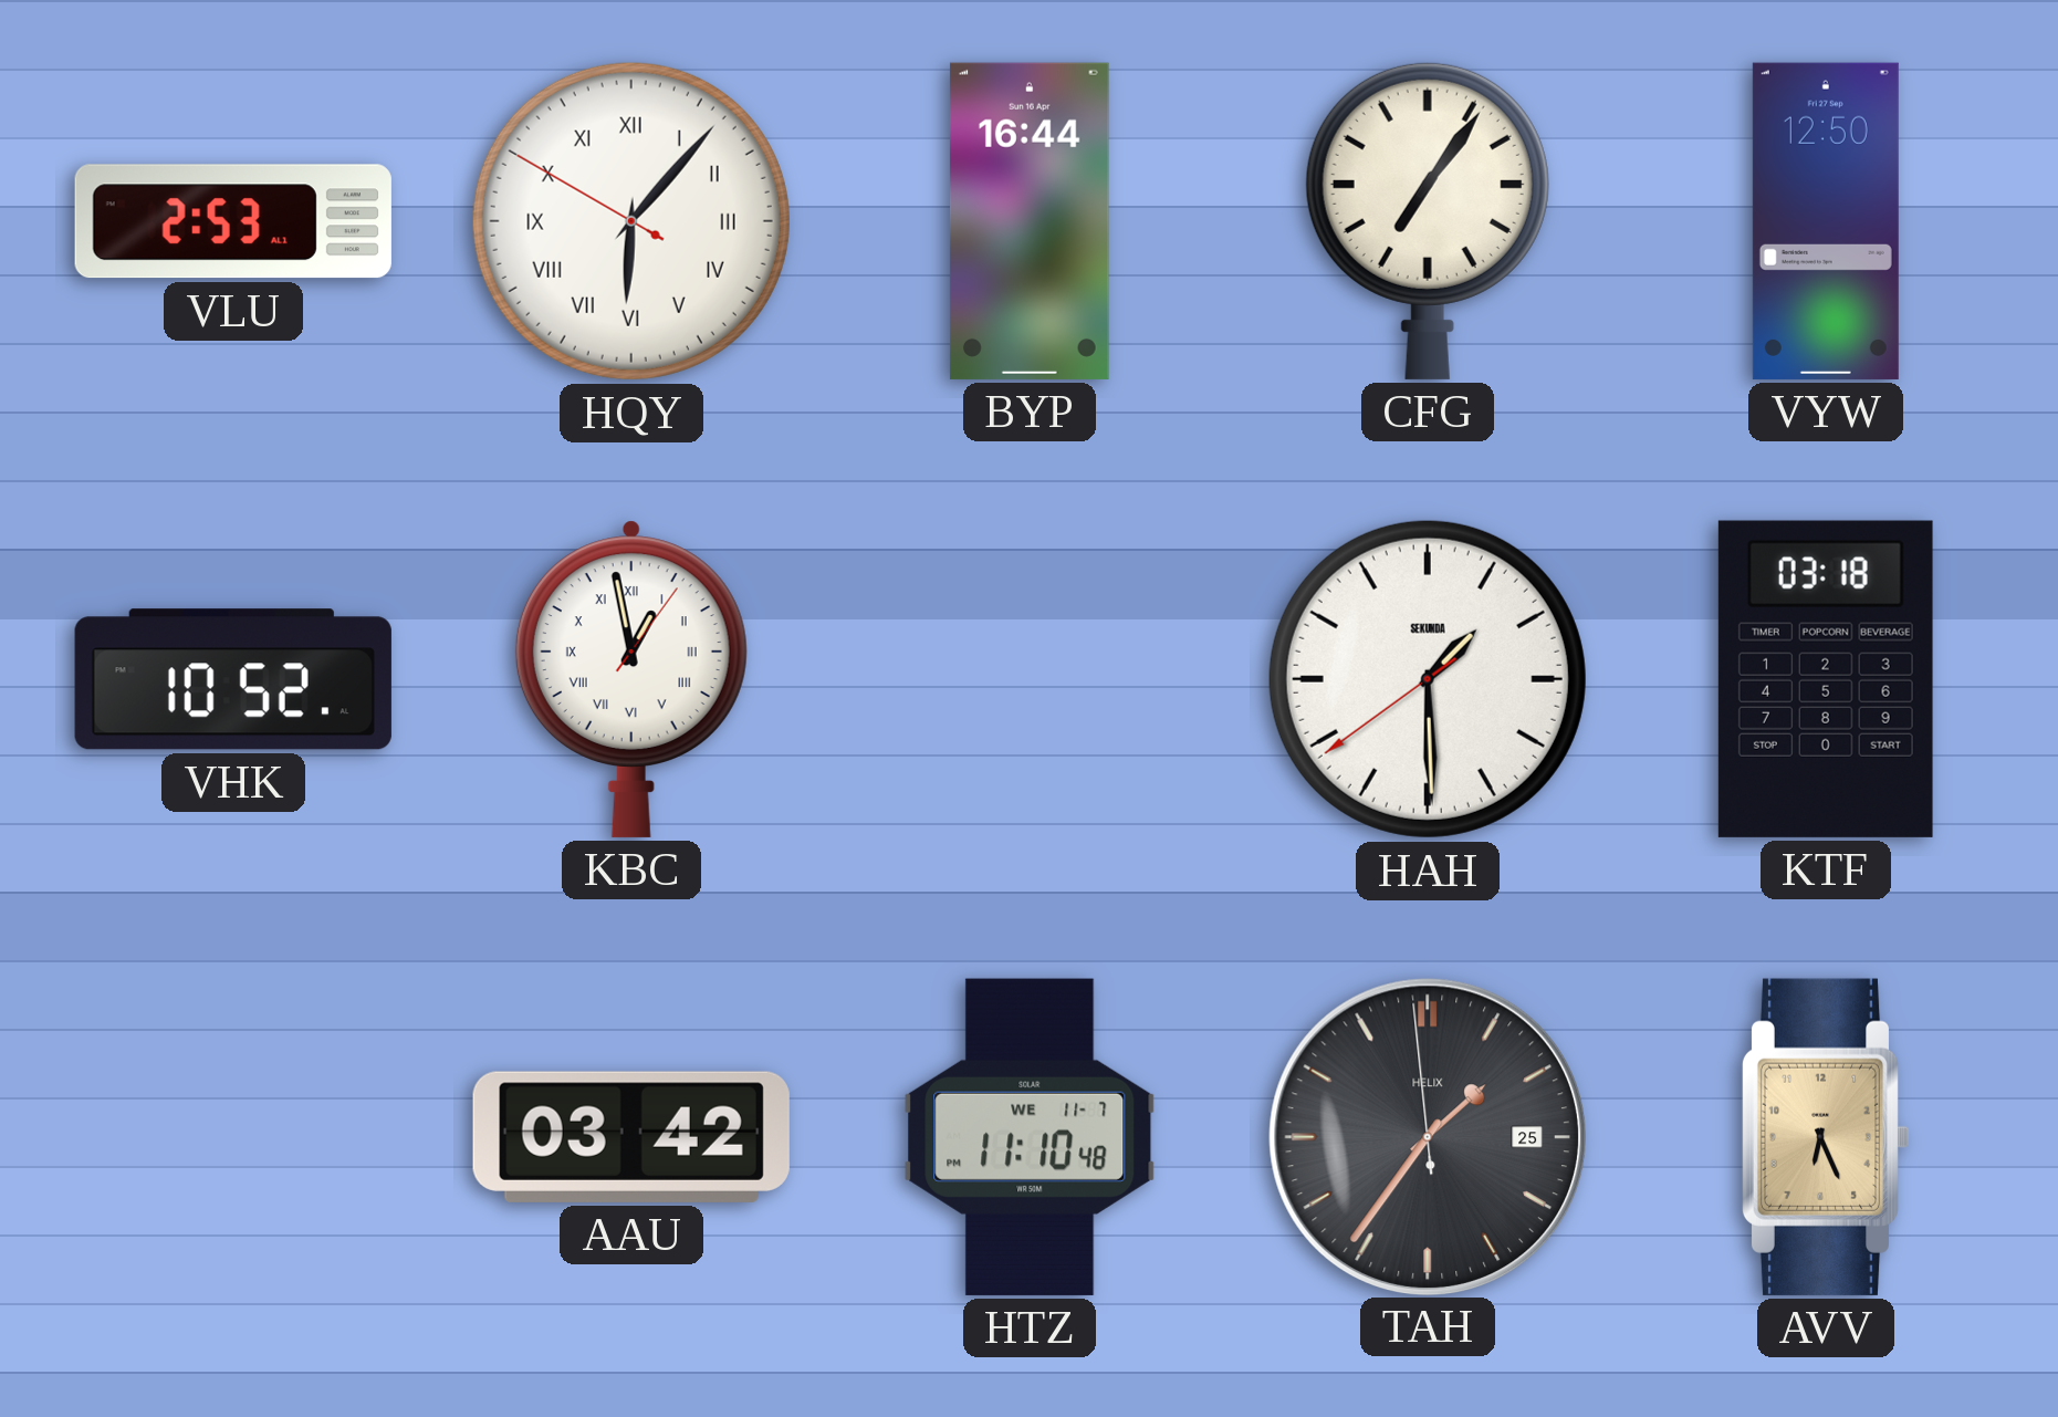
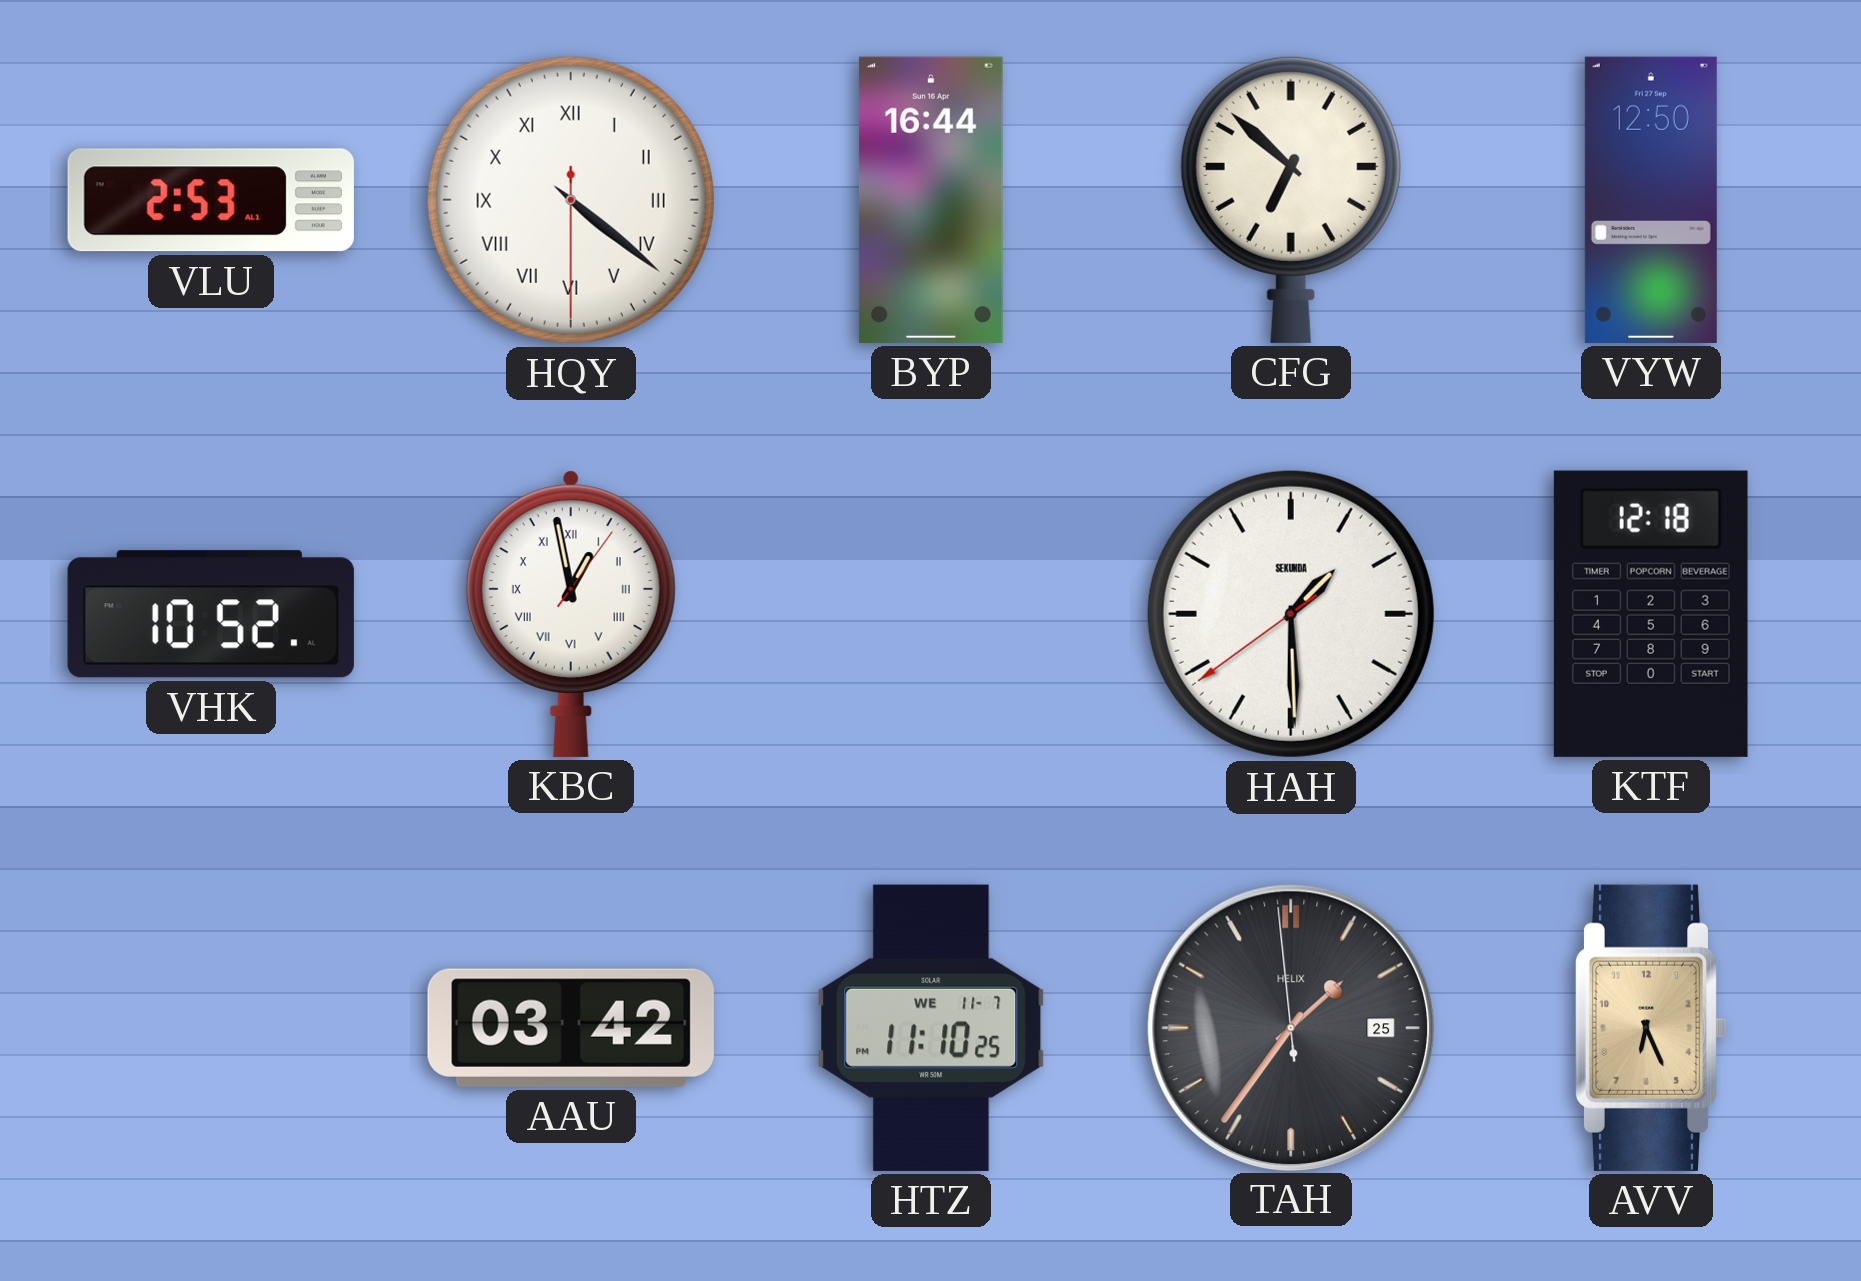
HQY: 6:06 -> 4:21
CFG: 7:06 -> 6:52
KTF: 03:18 -> 12:18
HTZ: 11:10:48 -> 11:10:25
